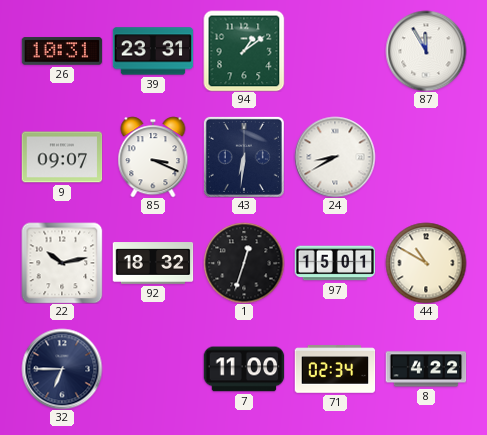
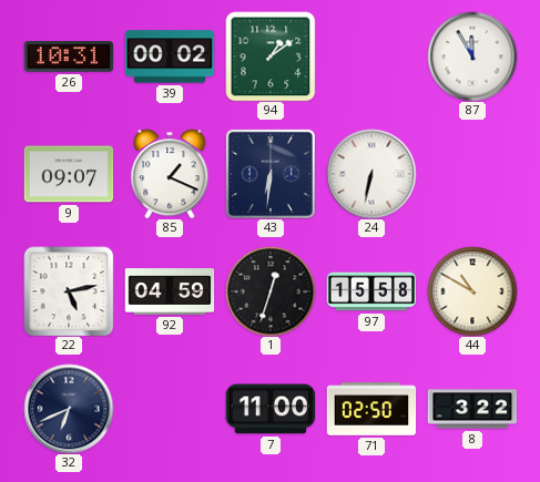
39: 23:31 -> 00:02
85: 3:19 -> 1:19
24: 8:40 -> 6:32
22: 10:13 -> 5:13
92: 18:32 -> 04:59
97: 15:01 -> 15:58
32: 6:45 -> 6:41
71: 02:34 -> 02:50
8: 4:22 -> 3:22
